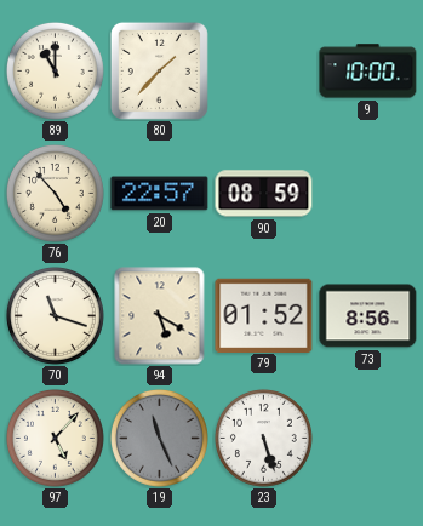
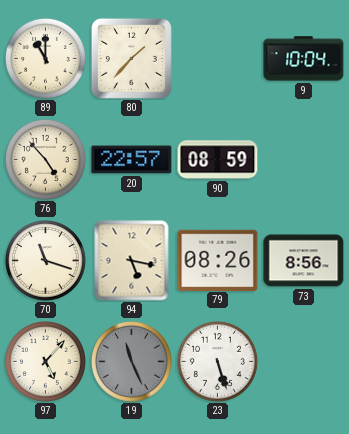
9: 10:00 -> 10:04
94: 5:20 -> 5:17
79: 01:52 -> 08:26
